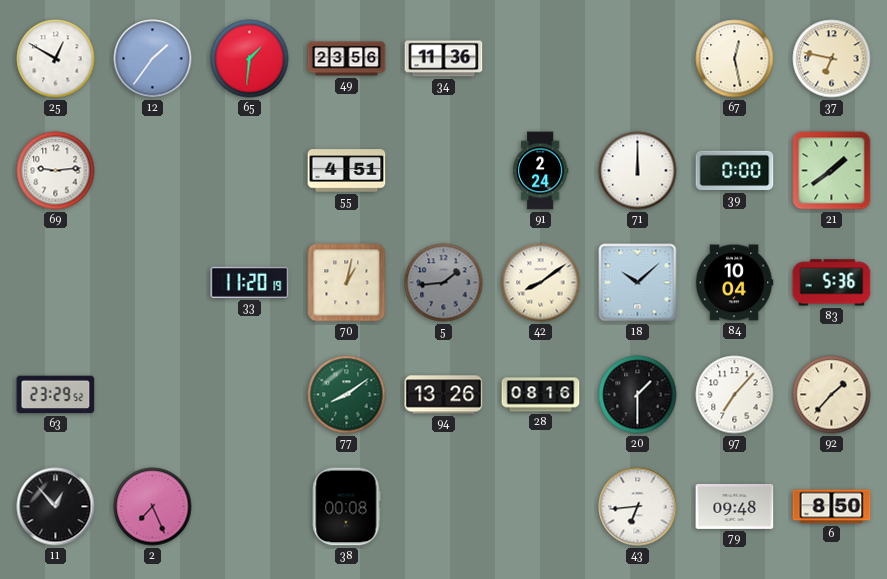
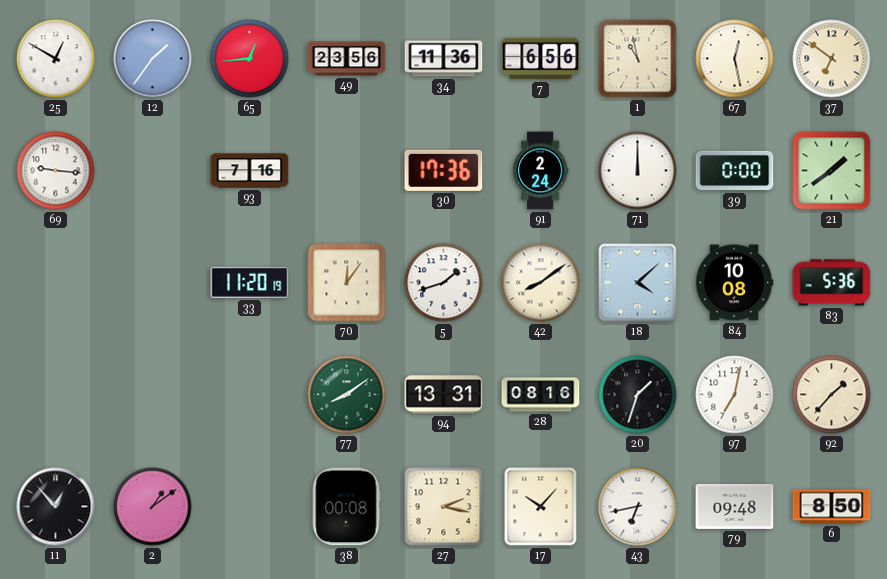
65: 1:31 -> 12:44
7: none -> 6:56
1: none -> 10:58
37: 6:47 -> 6:51
69: 9:14 -> 9:16
93: none -> 7:16
55: 4:51 -> none
30: none -> 17:36
70: 1:02 -> 12:06
5: 1:44 -> 1:42
5 dial: grey -> white
18: 10:08 -> 4:08
84: 10:04 -> 10:08
63: 23:29 -> none
94: 13:26 -> 13:31
20: 1:30 -> 1:33
97: 7:07 -> 7:02
2: 7:26 -> 1:09
27: none -> 2:17
17: none -> 10:07
43: 6:44 -> 6:43
